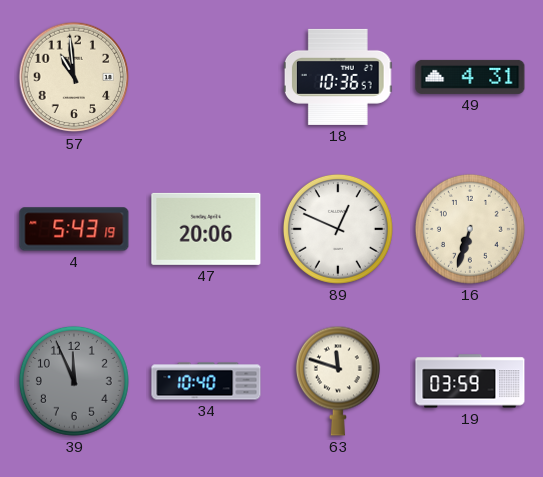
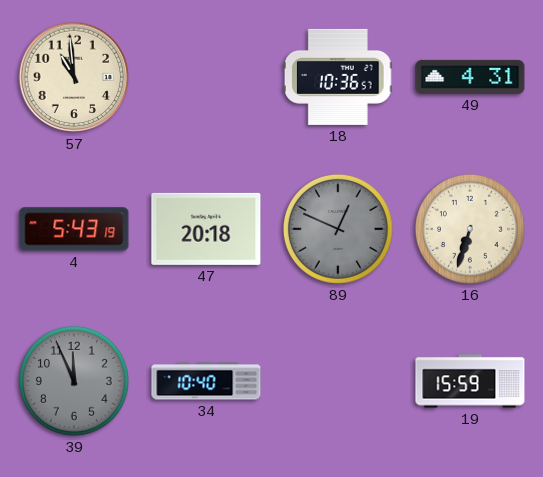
47: 20:06 -> 20:18
89 dial: white -> grey
63: 11:48 -> none
19: 03:59 -> 15:59
